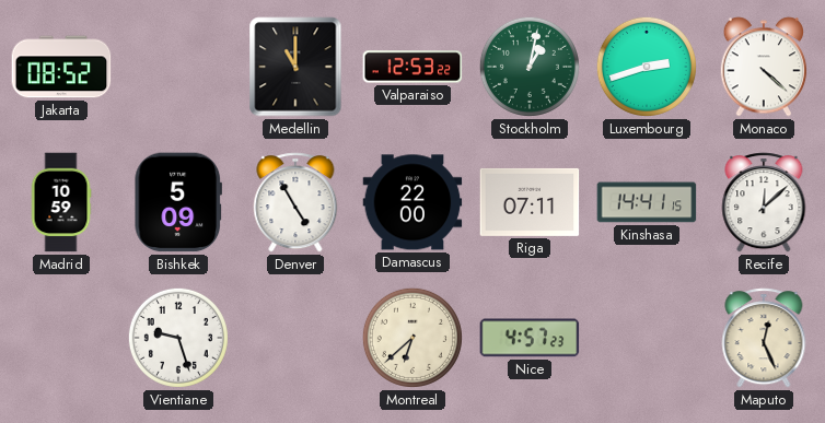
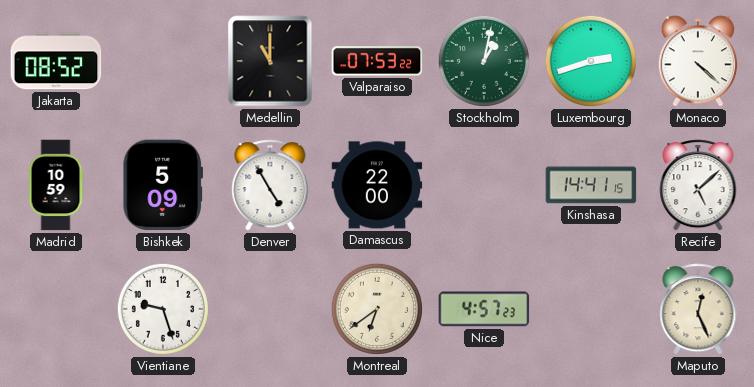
Valparaiso: 12:53 -> 07:53
Riga: 07:11 -> none
Recife: 12:08 -> 5:08
Montreal: 6:38 -> 6:39
